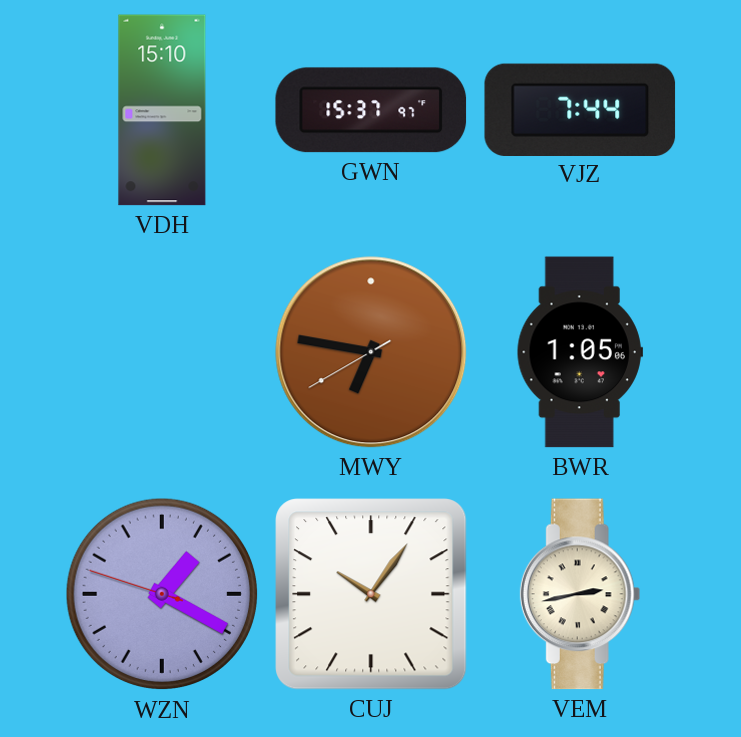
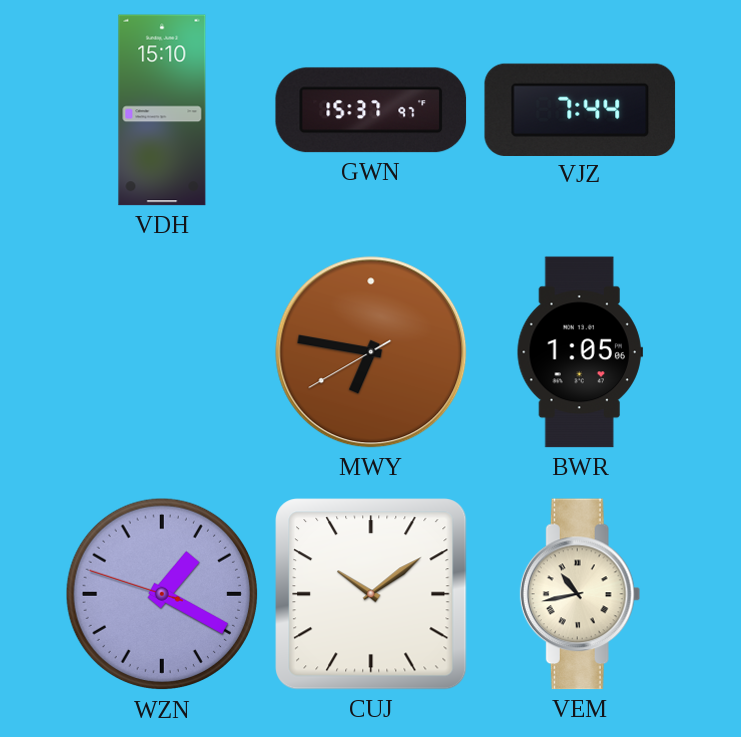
CUJ: 10:06 -> 10:09
VEM: 2:43 -> 10:43
